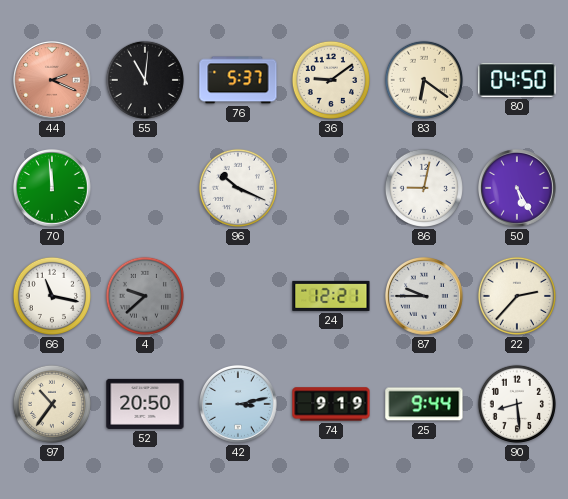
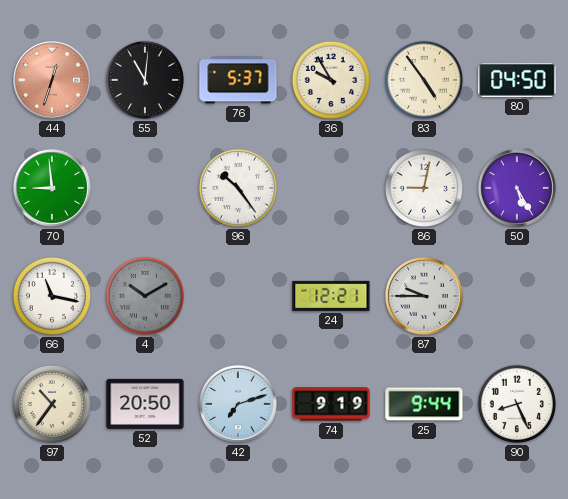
44: 2:19 -> 12:33
36: 9:09 -> 9:55
83: 6:21 -> 4:54
70: 11:59 -> 8:59
96: 10:19 -> 10:24
4: 9:38 -> 10:10
22: 2:37 -> none
42: 3:13 -> 7:12
90: 8:29 -> 8:26
